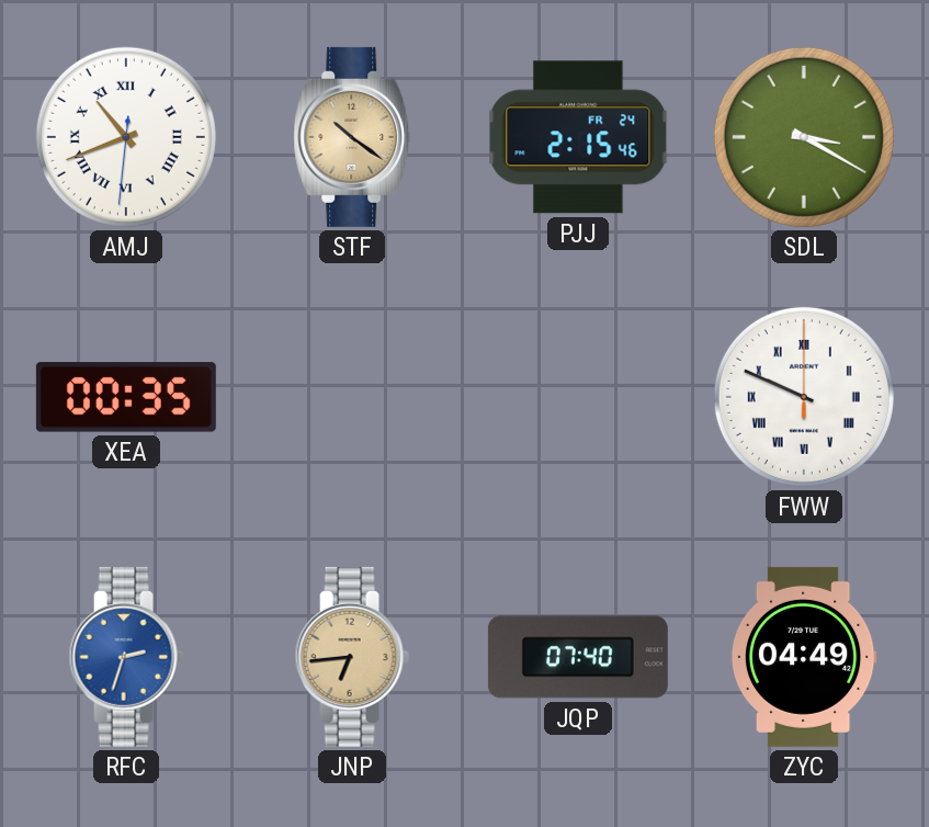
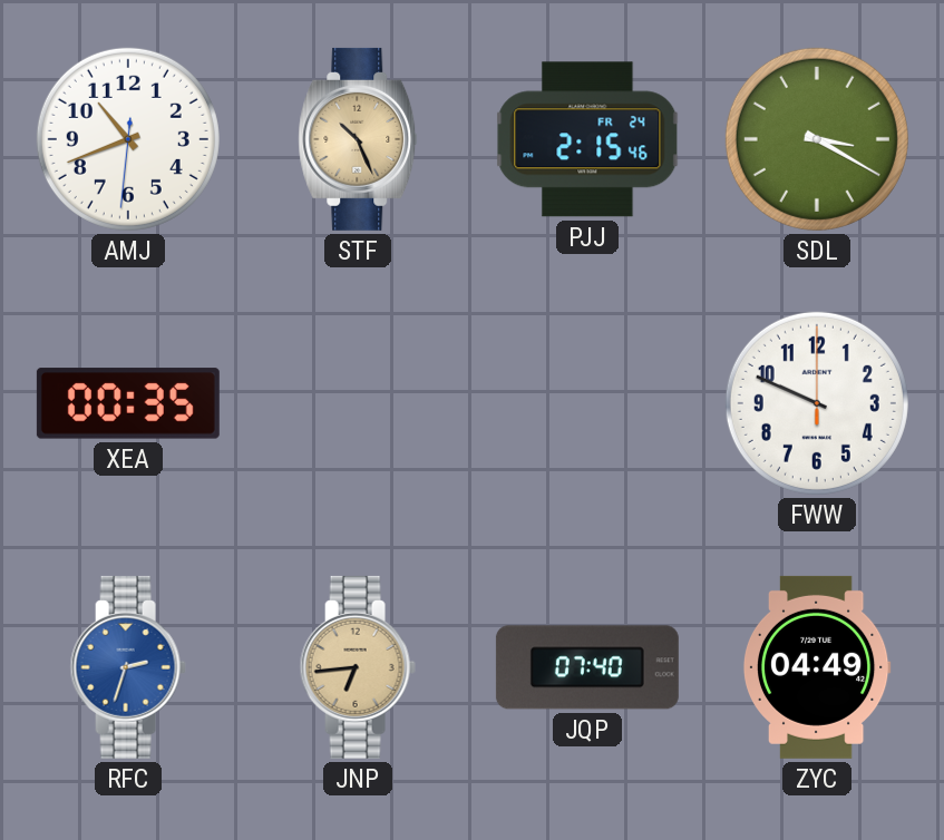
AMJ numerals: Roman -> Arabic
STF: 10:21 -> 10:26
FWW numerals: Roman -> Arabic
